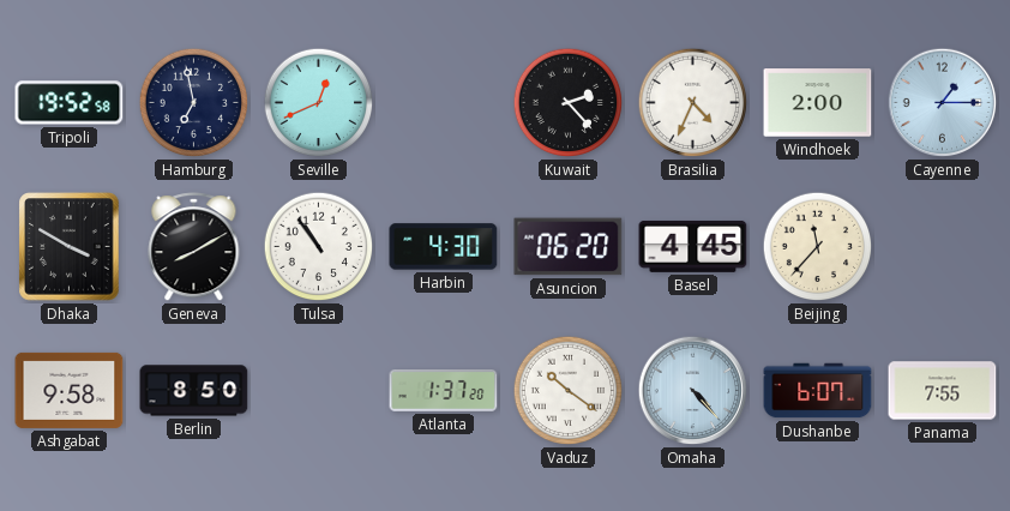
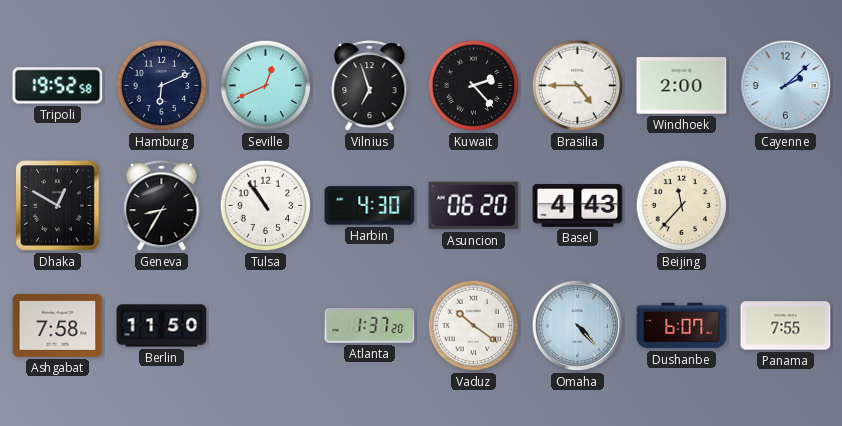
Hamburg: 6:58 -> 6:11
Vilnius: none -> 6:57
Brasilia: 4:34 -> 4:45
Cayenne: 1:15 -> 2:08
Dhaka: 3:50 -> 12:50
Geneva: 8:10 -> 8:35
Basel: 4:45 -> 4:43
Ashgabat: 9:58 -> 7:58
Berlin: 8:50 -> 11:50
